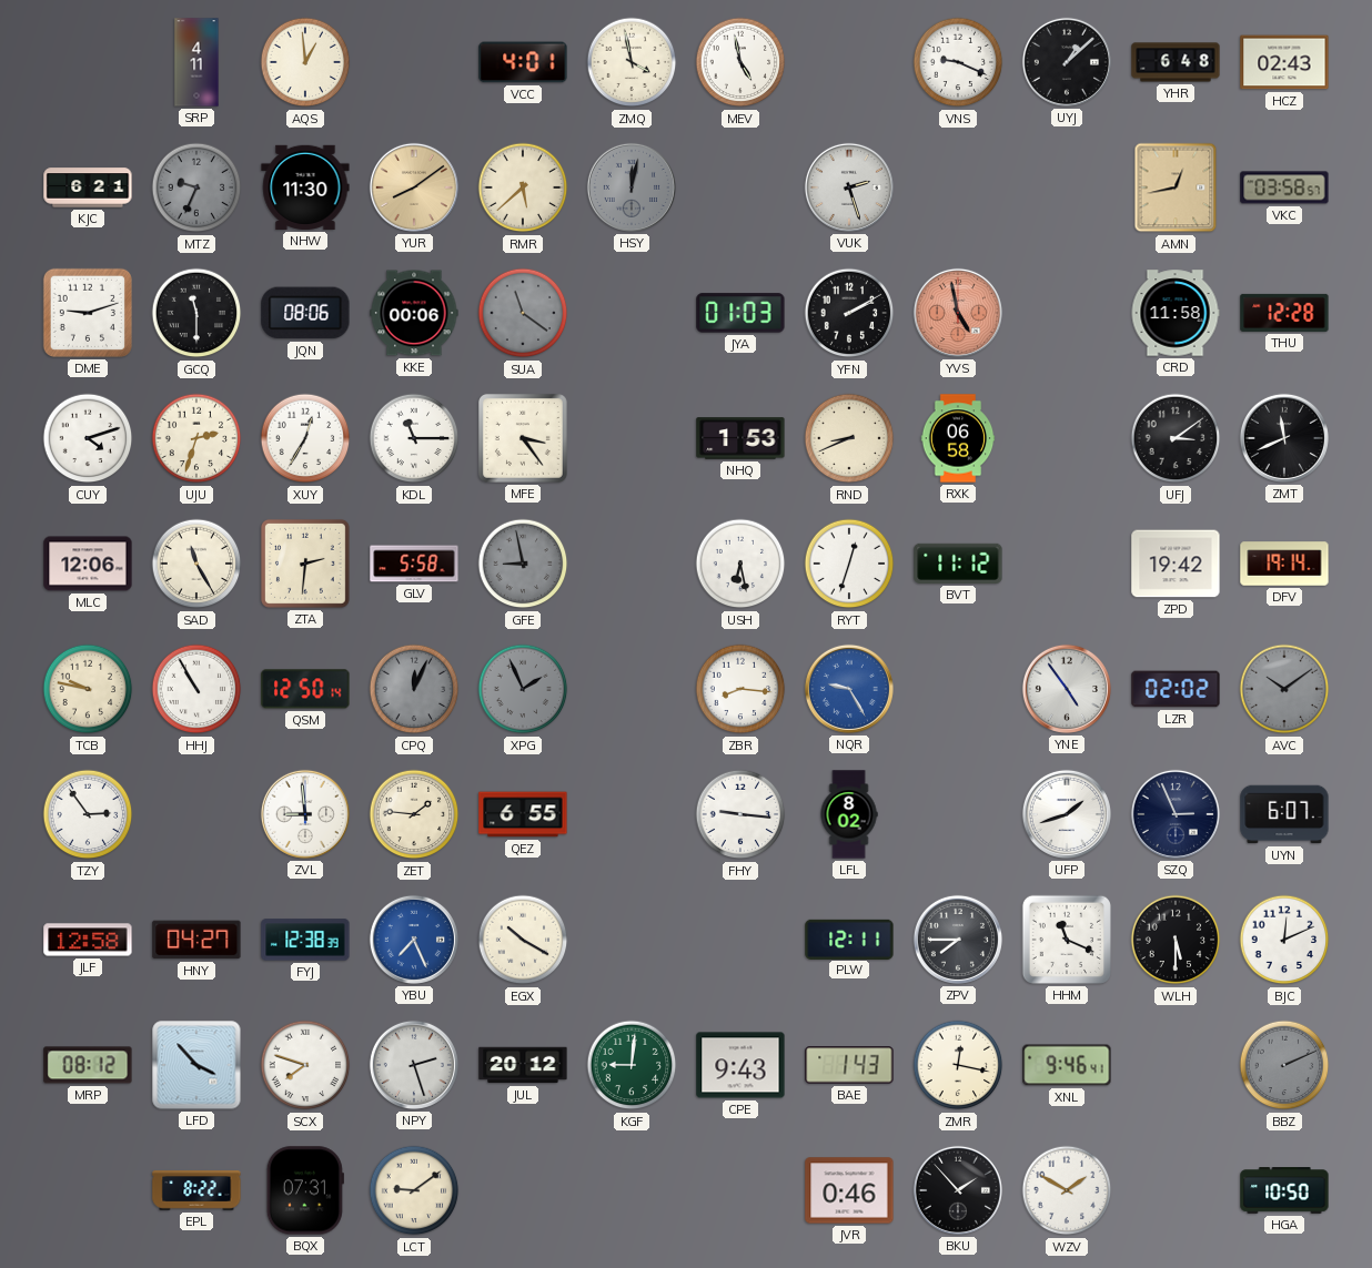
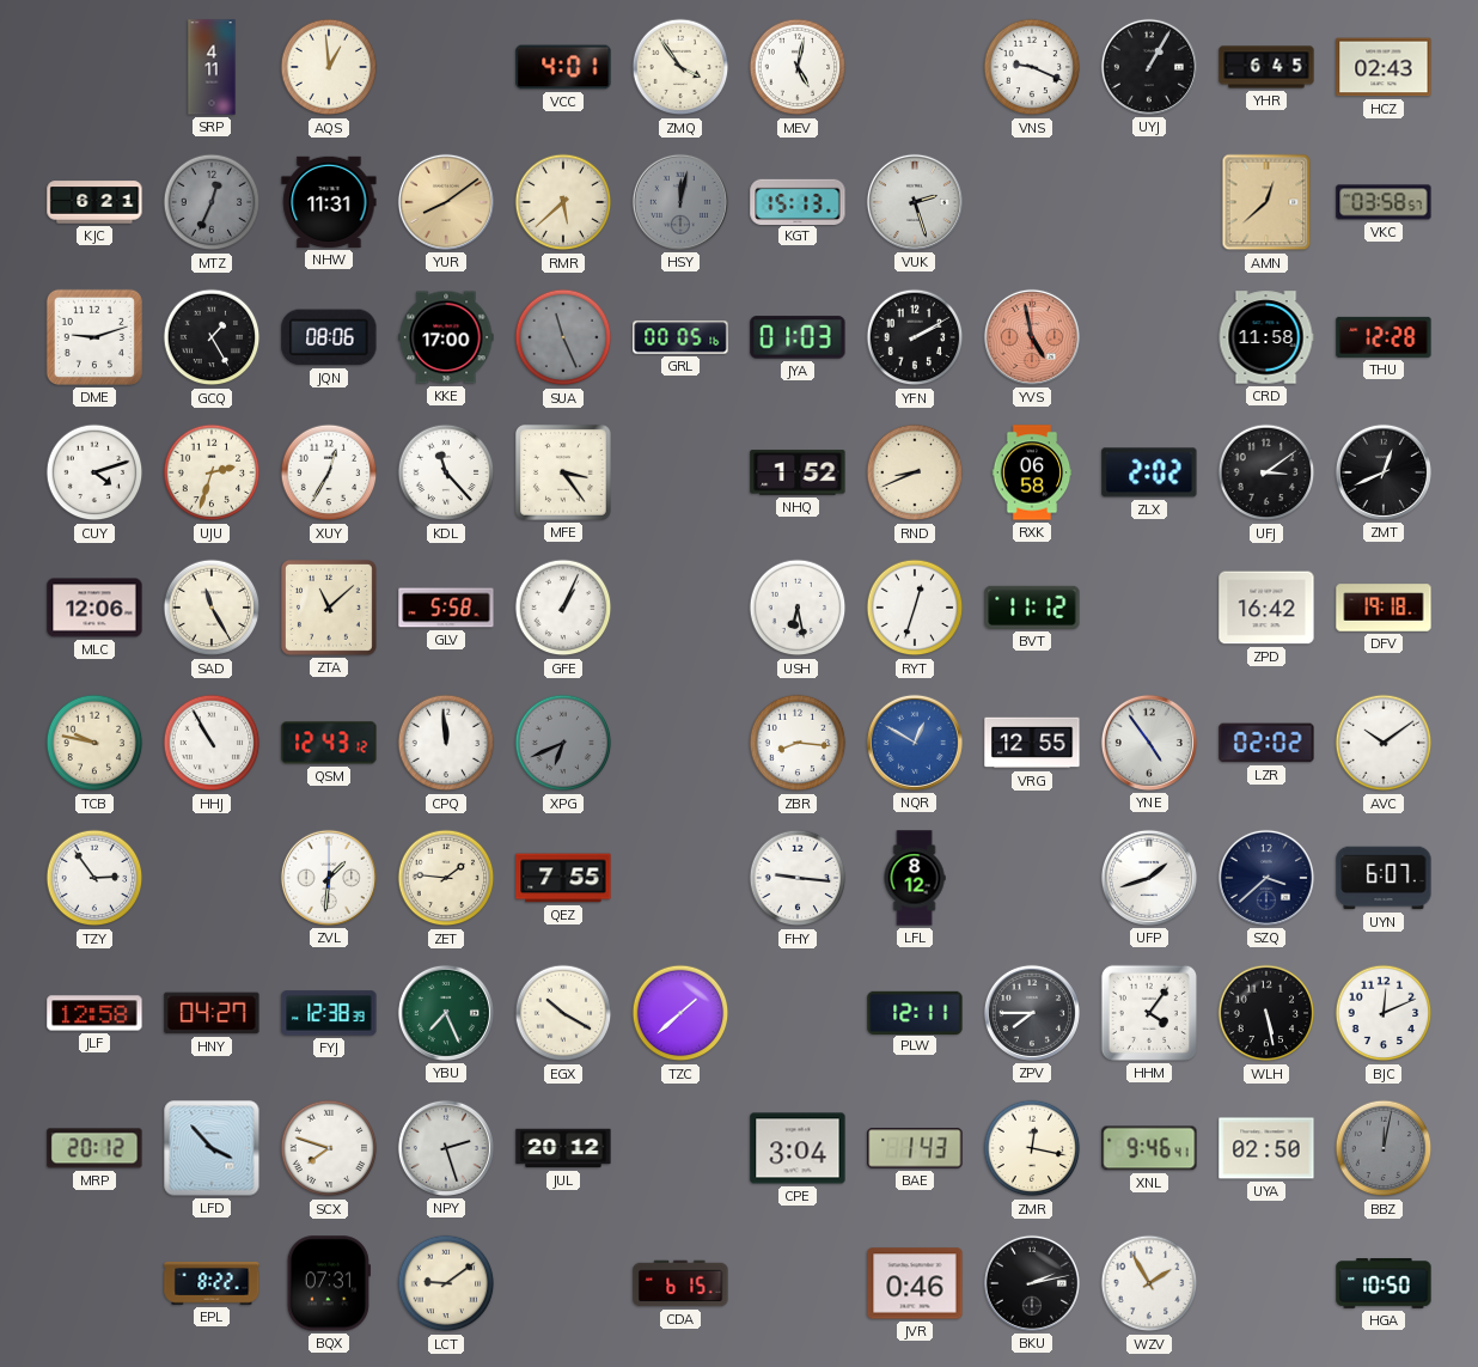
ZMQ: 3:58 -> 3:54
MEV: 4:58 -> 5:02
UYJ: 1:08 -> 1:05
YHR: 6:48 -> 6:45
MTZ: 9:34 -> 12:34
NHW: 11:30 -> 11:31
KGT: none -> 15:13
AMN: 12:43 -> 12:38
GCQ: 11:30 -> 1:25
KKE: 00:06 -> 17:00
SUA: 11:21 -> 11:26
GRL: none -> 00:05
KDL: 11:15 -> 11:23
NHQ: 1:53 -> 1:52
ZLX: none -> 2:02
ZMT: 11:41 -> 12:41
ZTA: 2:31 -> 11:08
GFE: 8:58 -> 1:04
GFE dial: grey -> white
ZPD: 19:42 -> 16:42
DFV: 19:14 -> 19:18
QSM: 12:50 -> 12:43
CPQ: 12:04 -> 11:59
CPQ dial: grey -> white
XPG: 1:56 -> 6:41
NQR: 9:25 -> 12:50
VRG: none -> 12:55
AVC dial: grey -> white
ZVL: 8:59 -> 1:31
QEZ: 6:55 -> 7:55
LFL: 8:02 -> 8:12
SZQ: 2:56 -> 3:38
YBU dial: blue -> green
TZC: none -> 1:38
HHM: 11:19 -> 4:06
WLH: 5:30 -> 5:28
MRP: 08:12 -> 20:12
KGF: 9:01 -> none
CPE: 9:43 -> 3:04
UYA: none -> 02:50
BBZ: 2:11 -> 12:02
CDA: none -> 6:15
BKU: 1:53 -> 2:13
WZV: 1:50 -> 1:55
